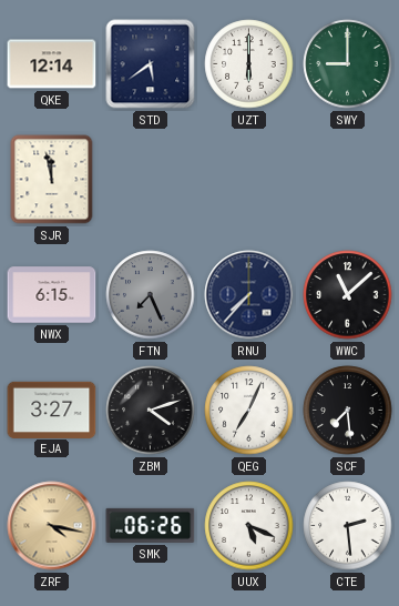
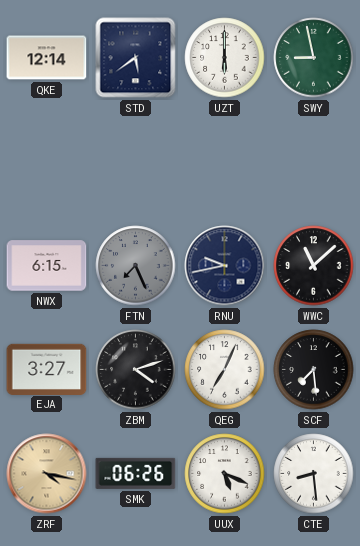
SWY: 9:00 -> 8:58
SJR: 11:58 -> none
RNU: 7:37 -> 9:43
CTE: 2:29 -> 8:29
